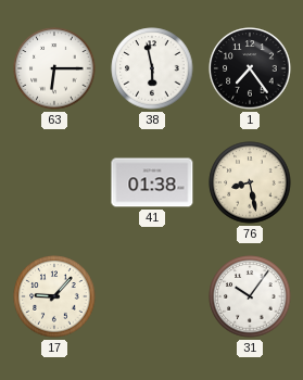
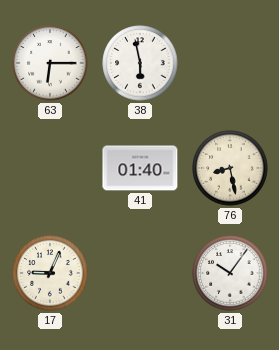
1: 7:24 -> none
41: 01:38 -> 01:40
17: 9:07 -> 9:04
